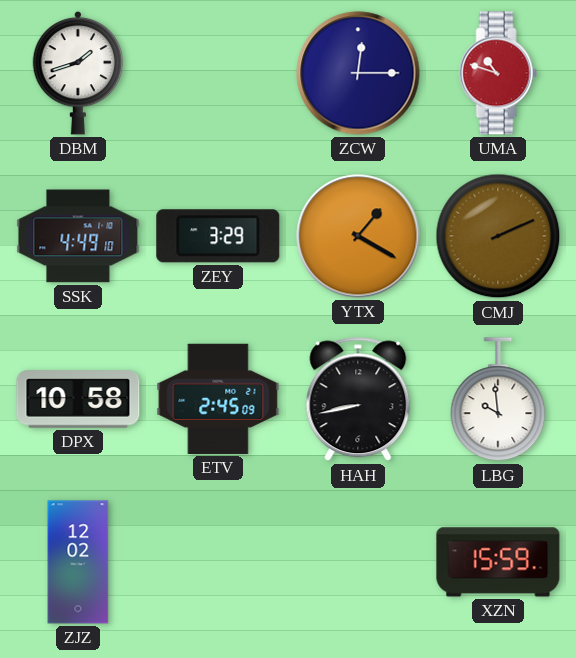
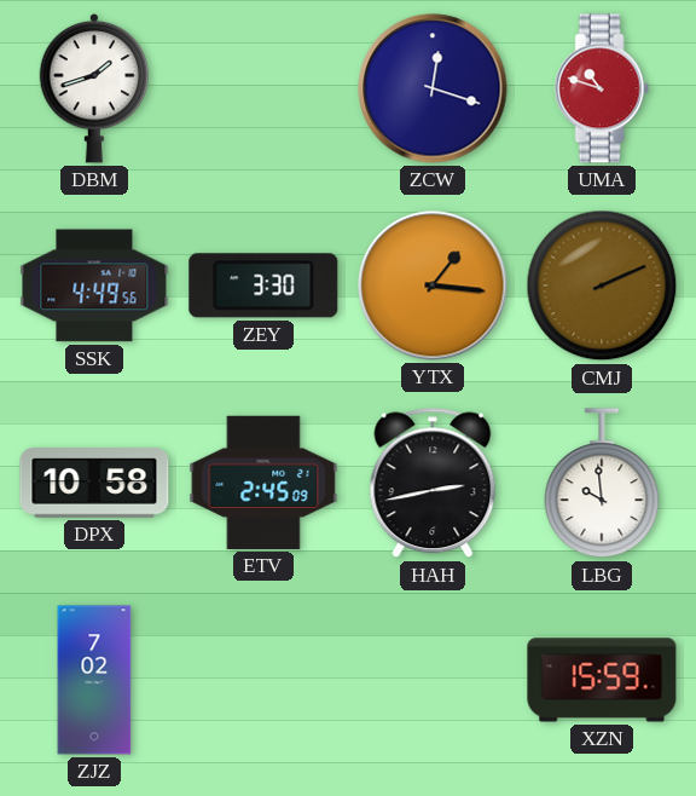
ZCW: 12:15 -> 12:18
SSK: 4:49:10 -> 4:49:56
ZEY: 3:29 -> 3:30
YTX: 1:20 -> 1:16
HAH: 8:43 -> 2:43
ZJZ: 12:02 -> 7:02
